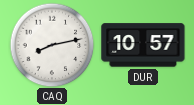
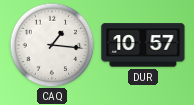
CAQ: 8:13 -> 1:16
